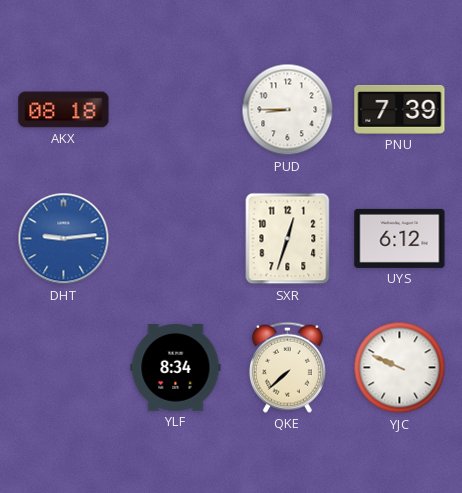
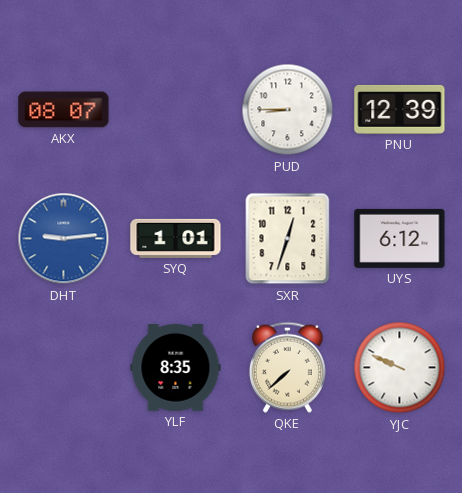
AKX: 08:18 -> 08:07
PNU: 7:39 -> 12:39
SYQ: none -> 1:01
YLF: 8:34 -> 8:35
